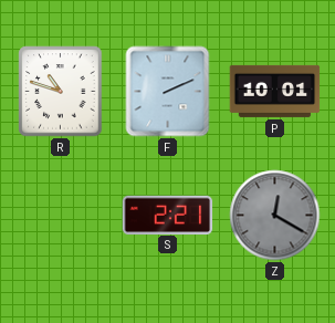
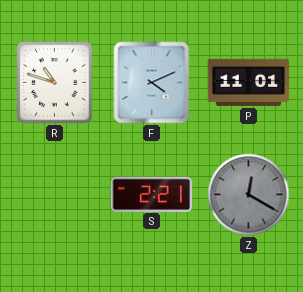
F: 2:11 -> 4:11
P: 10:01 -> 11:01
